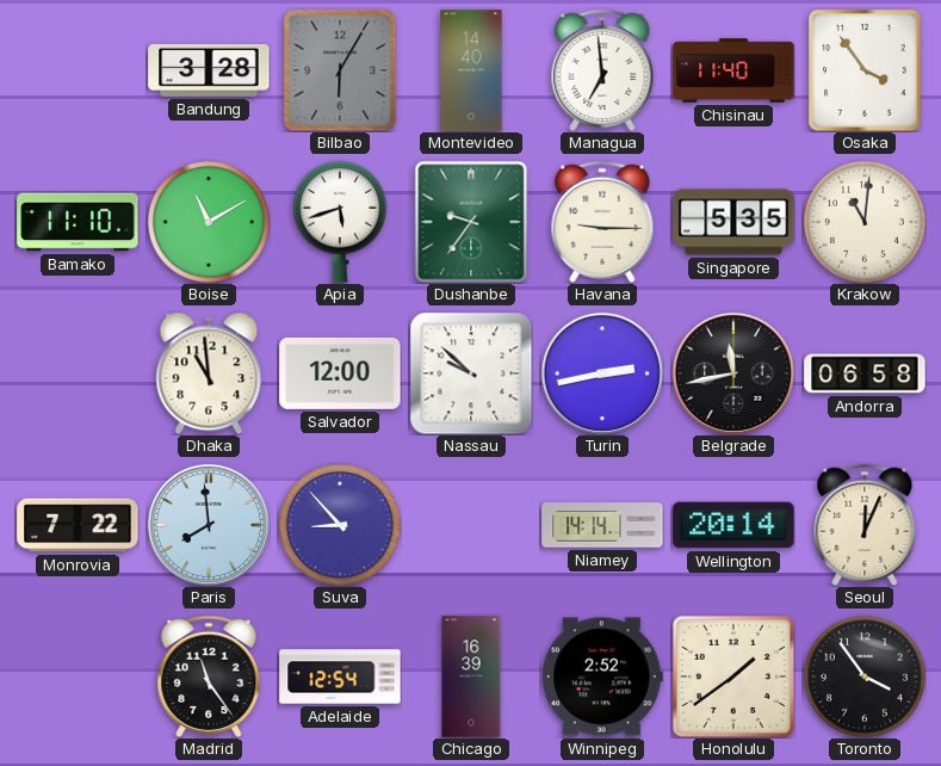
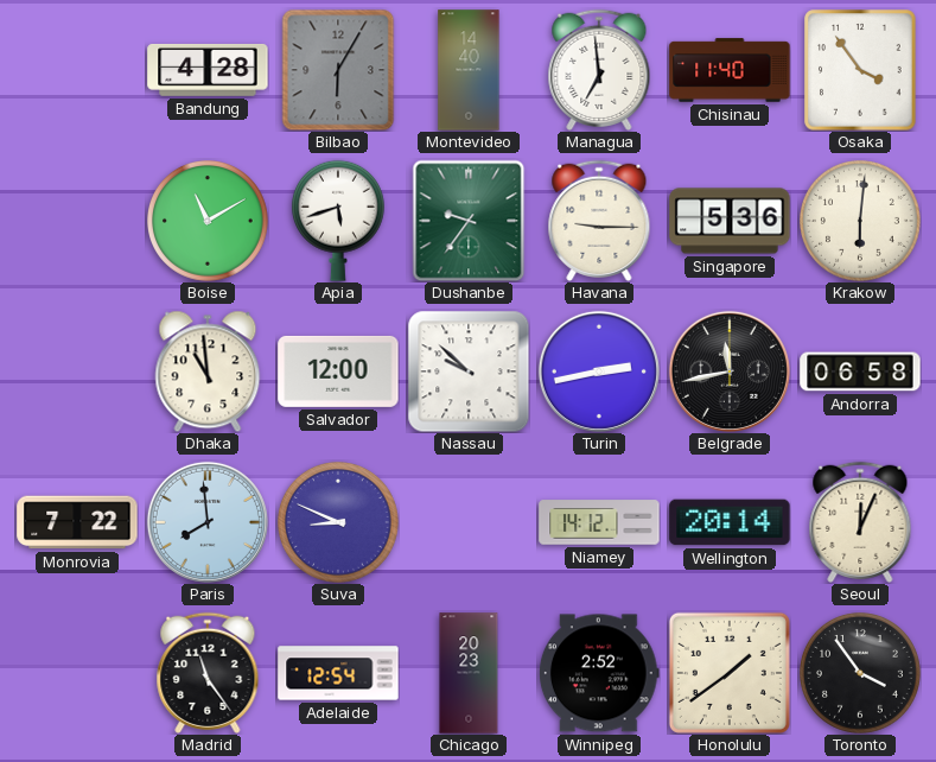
Bandung: 3:28 -> 4:28
Bamako: 11:10 -> none
Singapore: 5:35 -> 5:36
Krakow: 11:01 -> 6:01
Suva: 8:53 -> 8:49
Niamey: 14:14 -> 14:12
Chicago: 16:39 -> 20:23
